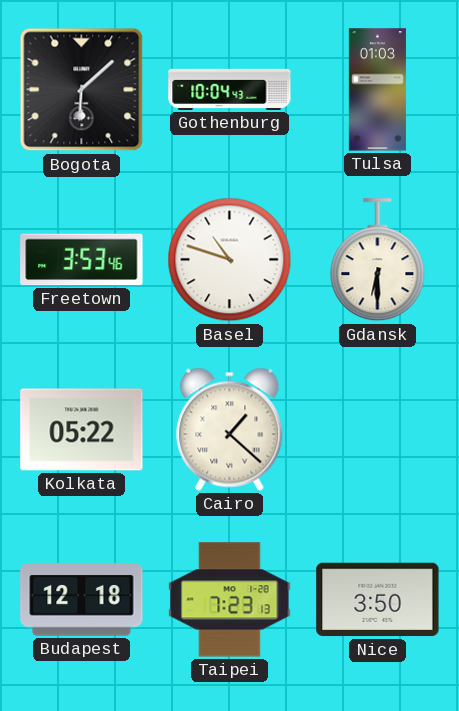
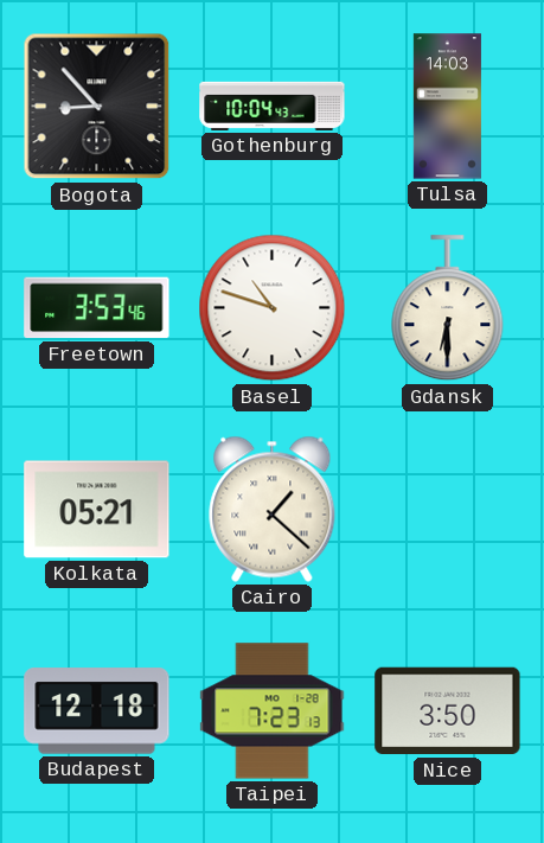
Bogota: 6:08 -> 8:53
Tulsa: 01:03 -> 14:03
Kolkata: 05:22 -> 05:21
